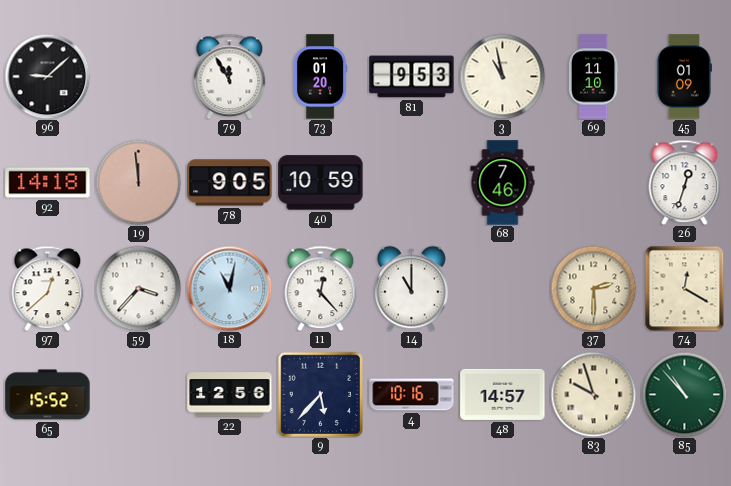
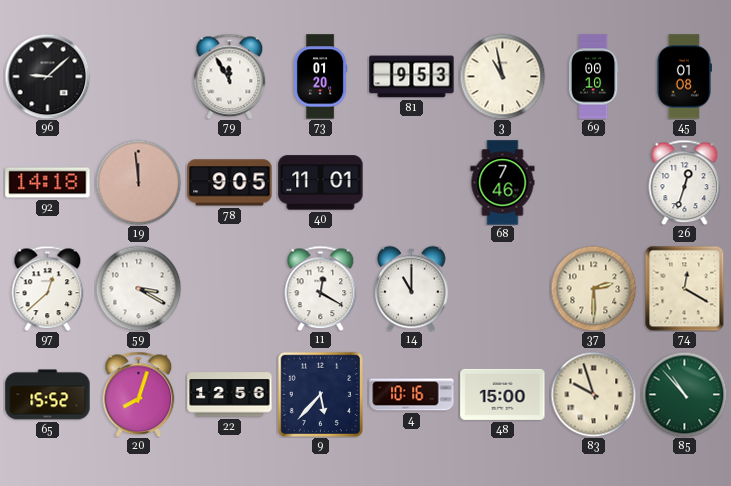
69: 11:10 -> 00:10
45: 01:09 -> 01:08
40: 10:59 -> 11:01
59: 3:37 -> 3:20
18: 11:02 -> none
11: 12:23 -> 12:20
20: none -> 8:03
48: 14:57 -> 15:00
